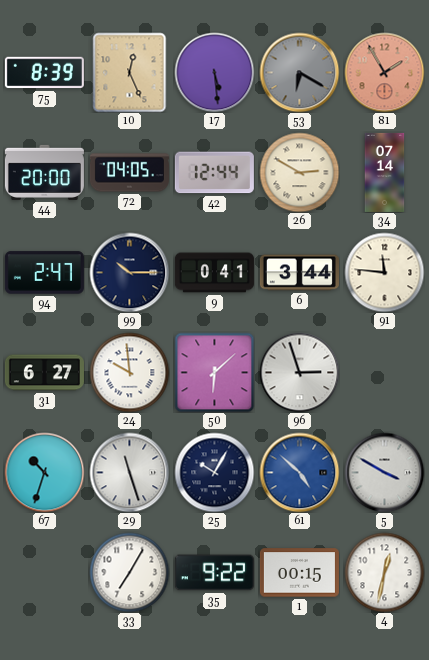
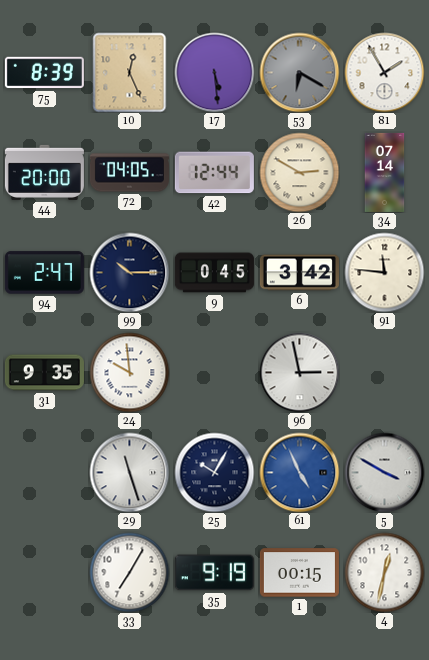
81 dial: salmon -> white
9: 0:41 -> 0:45
6: 3:44 -> 3:42
31: 6:27 -> 9:35
50: 6:08 -> none
96: 2:57 -> 2:58
67: 10:33 -> none
61: 4:52 -> 4:56
35: 9:22 -> 9:19
